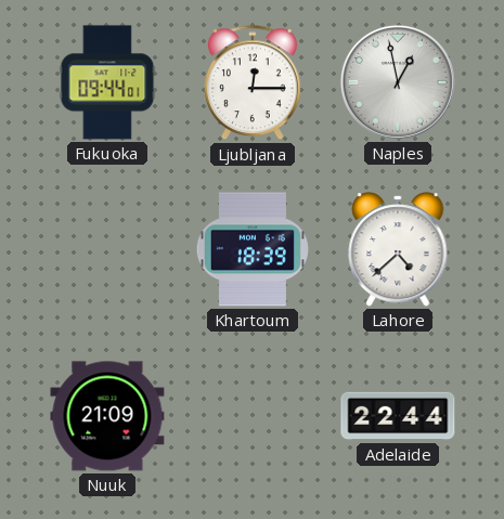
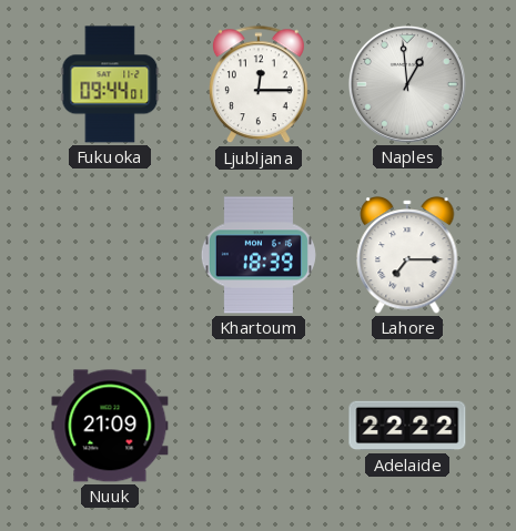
Naples: 12:58 -> 12:59
Lahore: 4:38 -> 7:15
Adelaide: 22:44 -> 22:22
